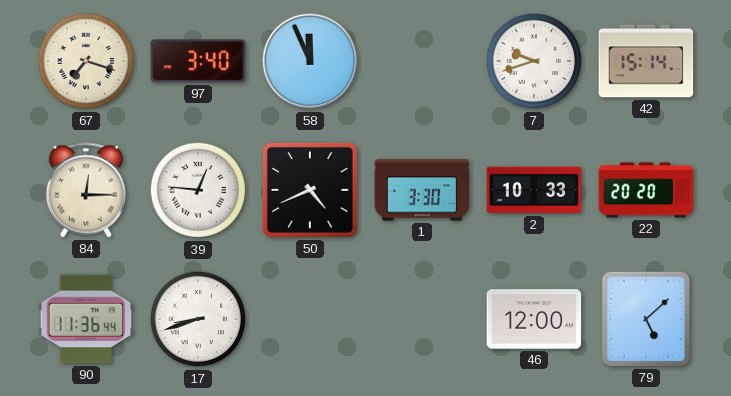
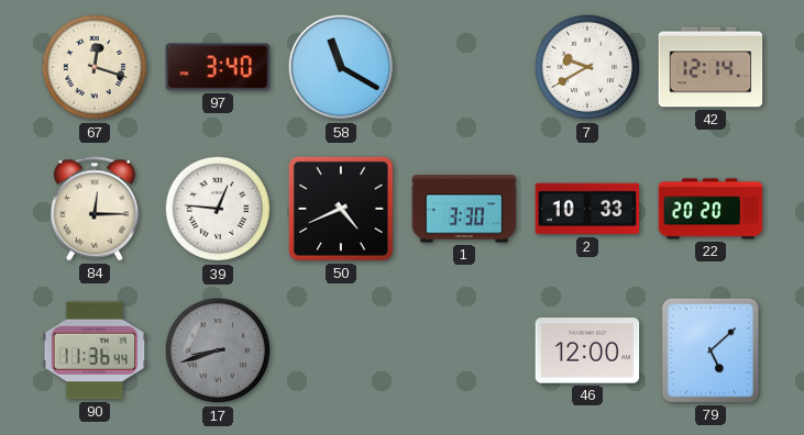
67: 7:18 -> 12:18
58: 11:56 -> 11:20
7: 9:42 -> 9:40
42: 15:14 -> 12:14
17 dial: white -> grey
